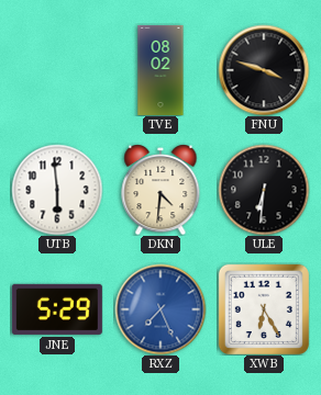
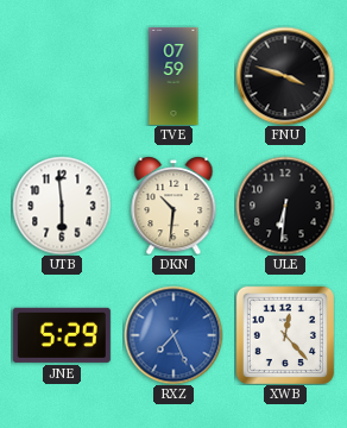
TVE: 08:02 -> 07:59
DKN: 4:31 -> 10:31
XWB: 6:25 -> 12:23
